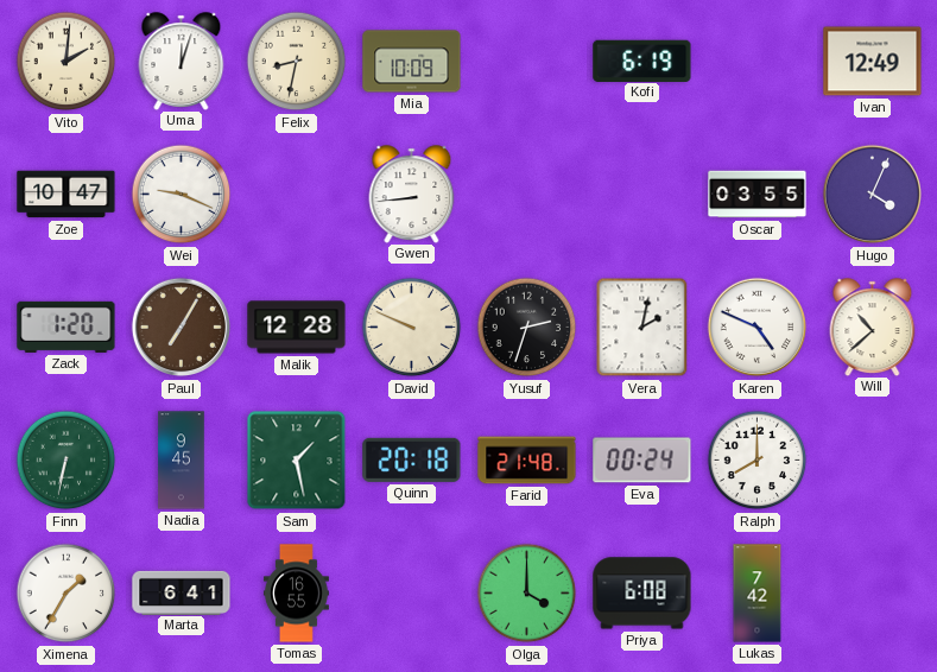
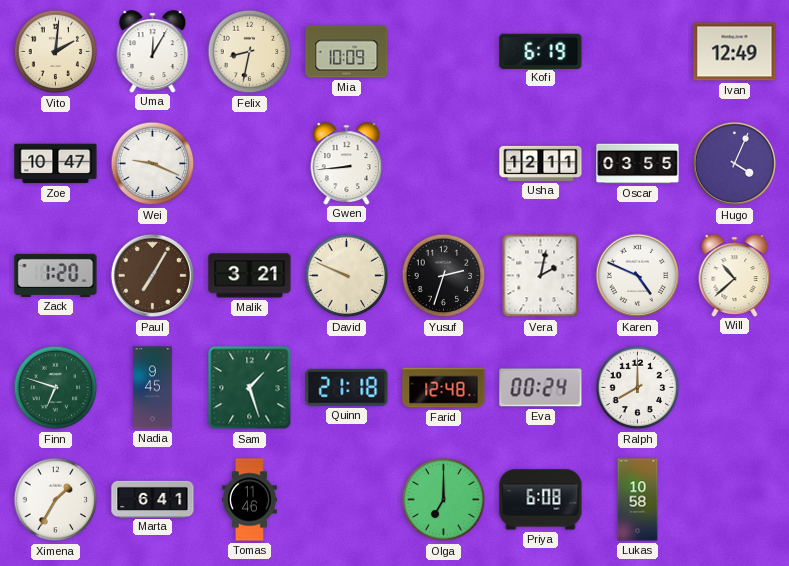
Uma: 12:03 -> 12:05
Usha: none -> 12:11
Malik: 12:28 -> 3:21
Finn: 6:32 -> 6:48
Sam: 1:28 -> 1:27
Quinn: 20:18 -> 21:18
Farid: 21:48 -> 12:48
Tomas: 16:55 -> 11:46
Olga: 4:00 -> 7:00
Lukas: 7:42 -> 10:58
